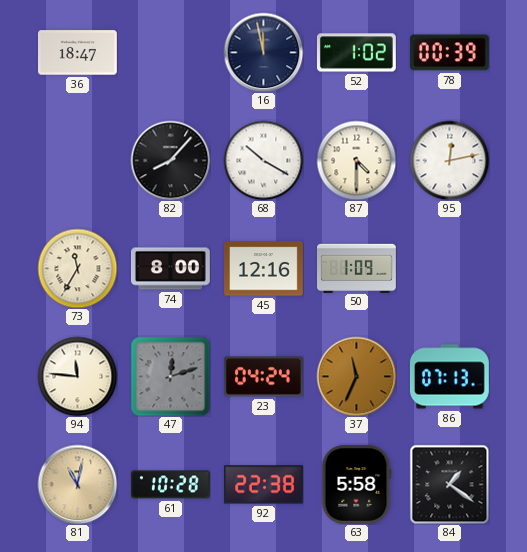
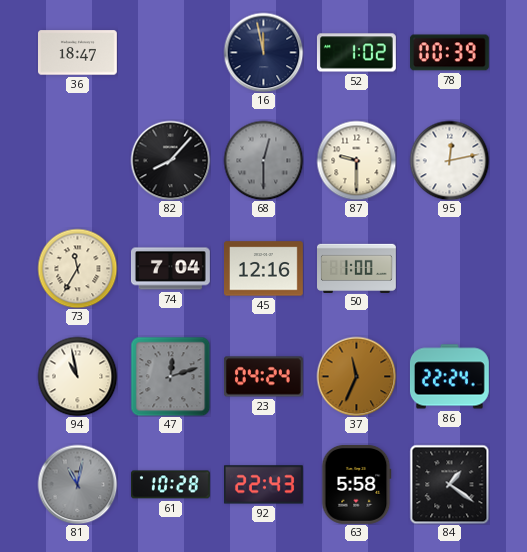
68: 10:20 -> 12:30
68 dial: white -> grey
87: 4:30 -> 9:30
74: 8:00 -> 7:04
50: 1:09 -> 1:00
94: 11:46 -> 10:58
86: 07:13 -> 22:24
81 dial: champagne -> grey
92: 22:38 -> 22:43
